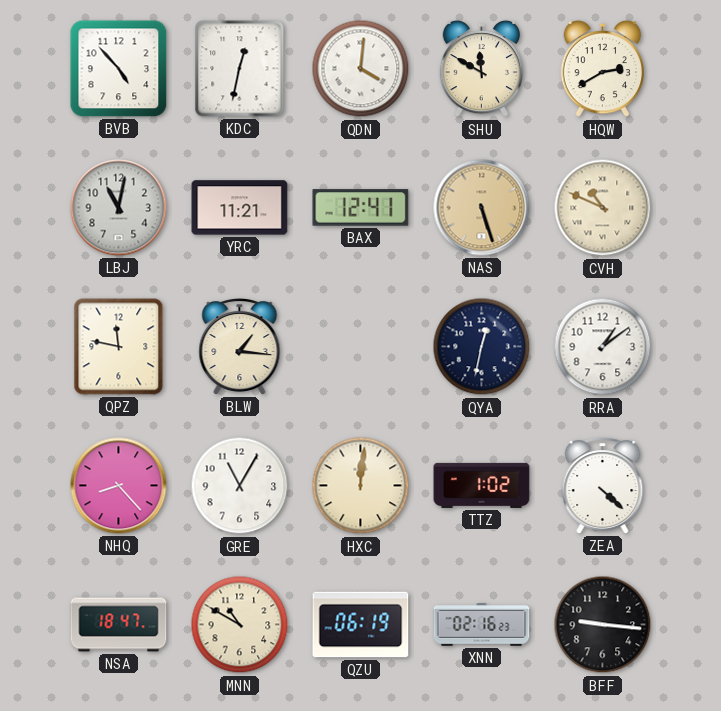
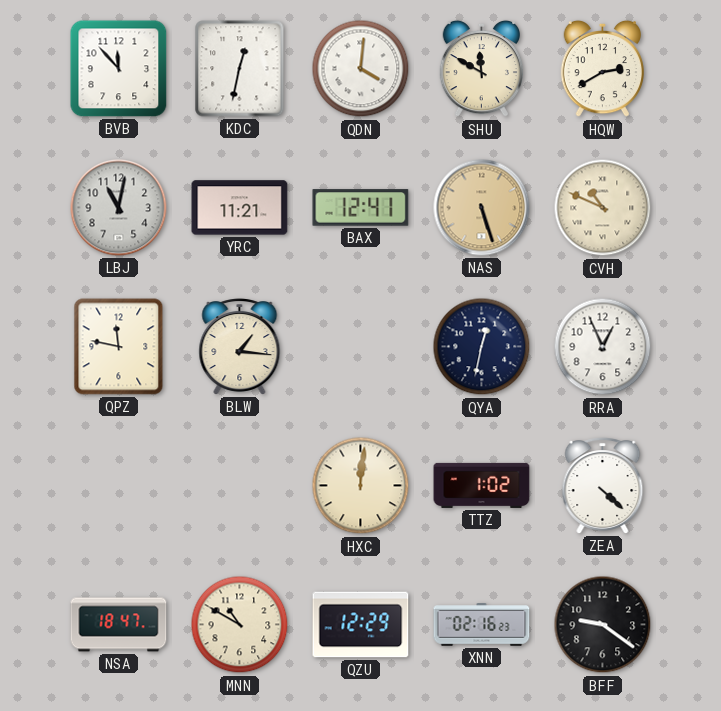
BVB: 4:53 -> 11:53
RRA: 1:09 -> 12:56
NHQ: 8:23 -> none
GRE: 11:05 -> none
QZU: 06:19 -> 12:29
BFF: 9:16 -> 9:21
